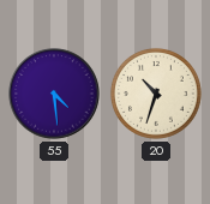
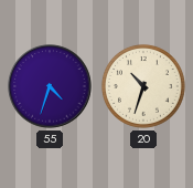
55: 4:29 -> 4:33
